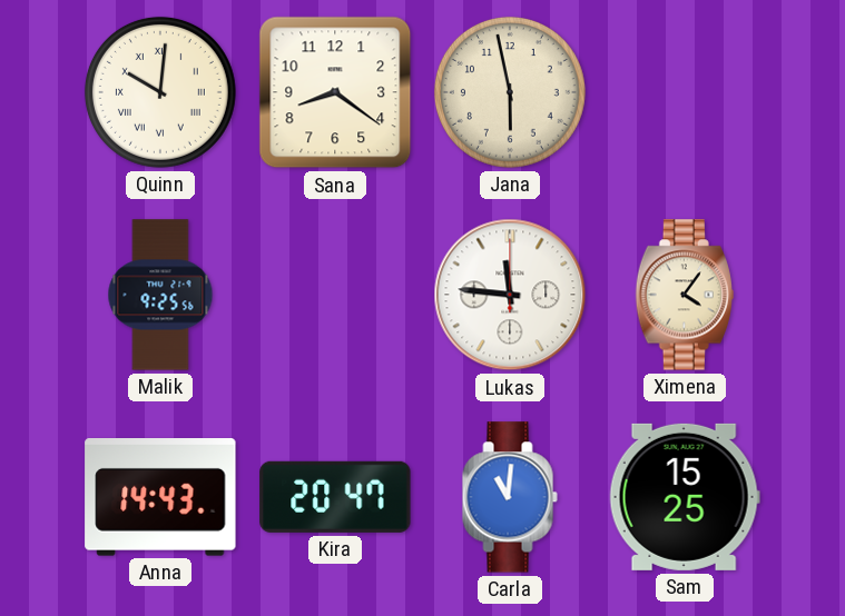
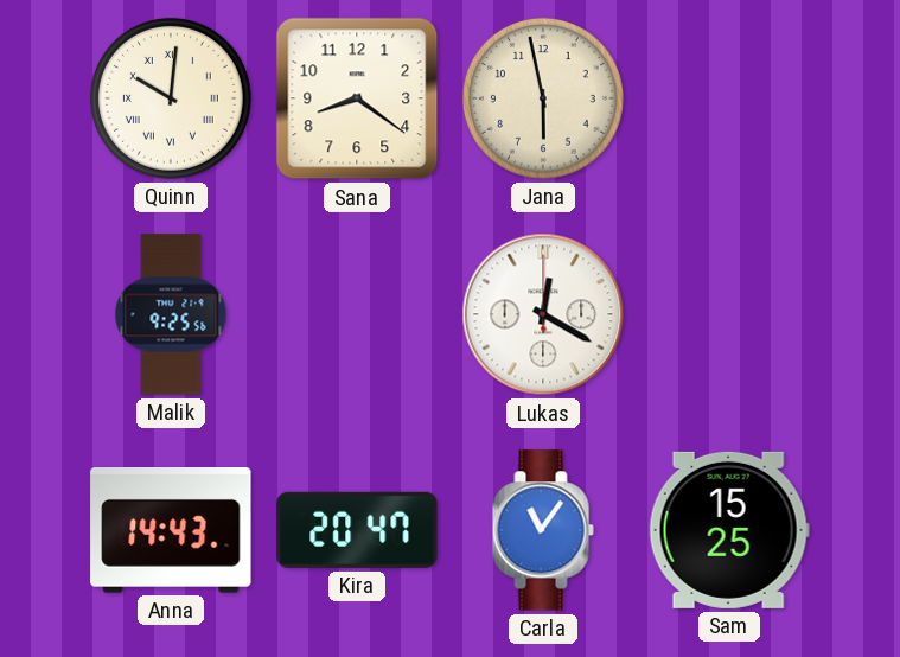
Lukas: 11:46 -> 12:20
Ximena: 4:06 -> none
Carla: 11:01 -> 11:06
